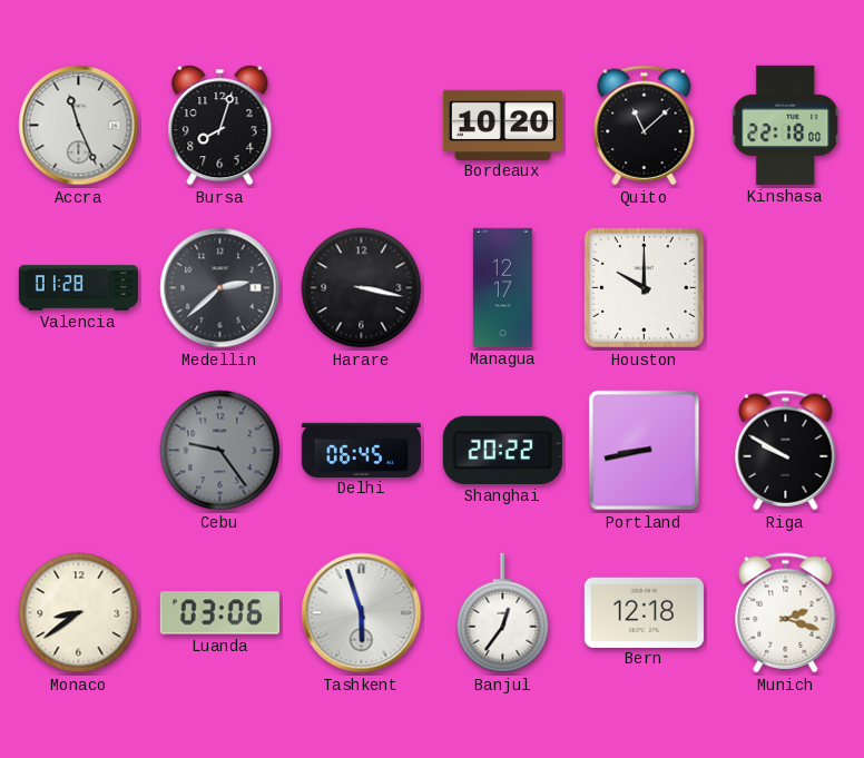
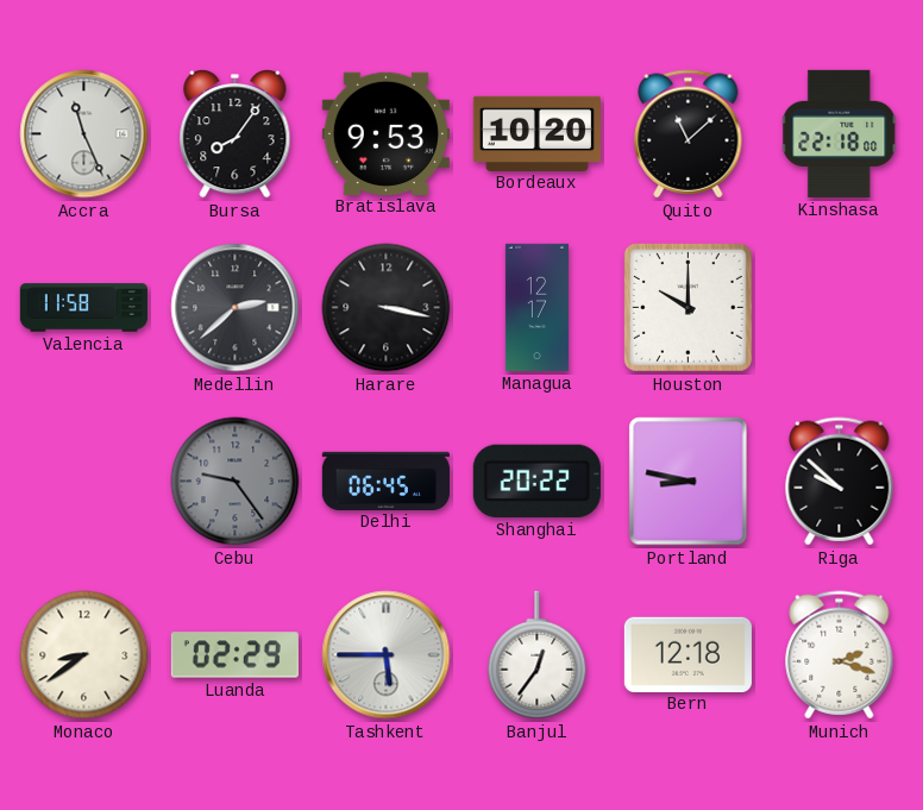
Bursa: 8:03 -> 8:06
Bratislava: none -> 9:53
Valencia: 01:28 -> 11:58
Portland: 8:43 -> 8:47
Riga: 9:50 -> 9:52
Luanda: 03:06 -> 02:29
Tashkent: 5:57 -> 5:45
